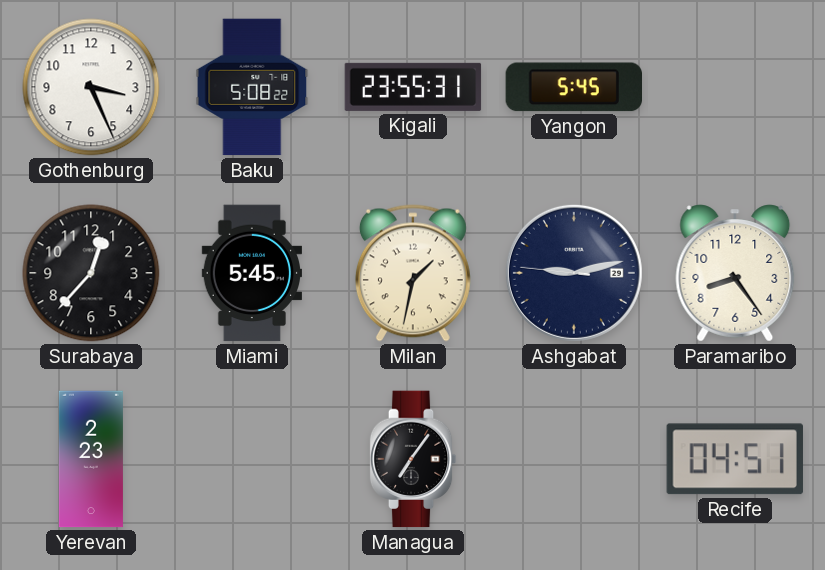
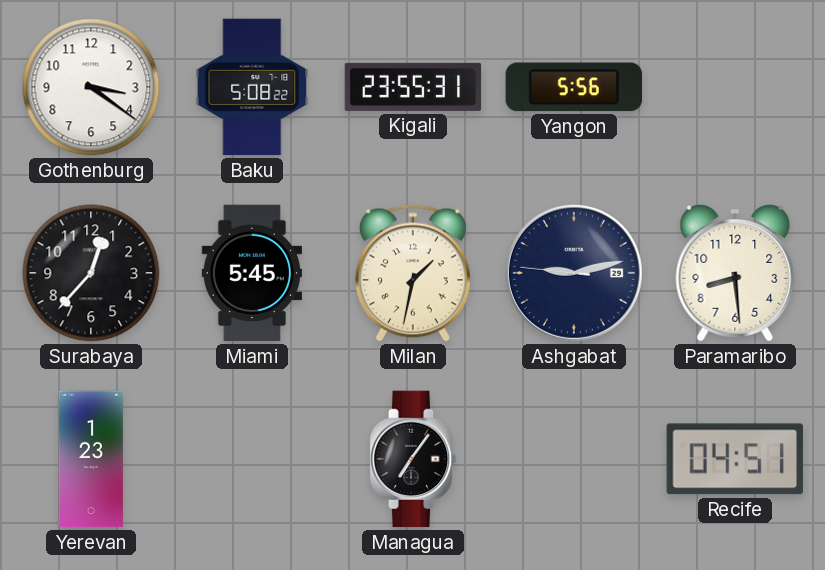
Gothenburg: 3:26 -> 3:21
Yangon: 5:45 -> 5:56
Paramaribo: 8:24 -> 8:29
Yerevan: 2:23 -> 1:23
